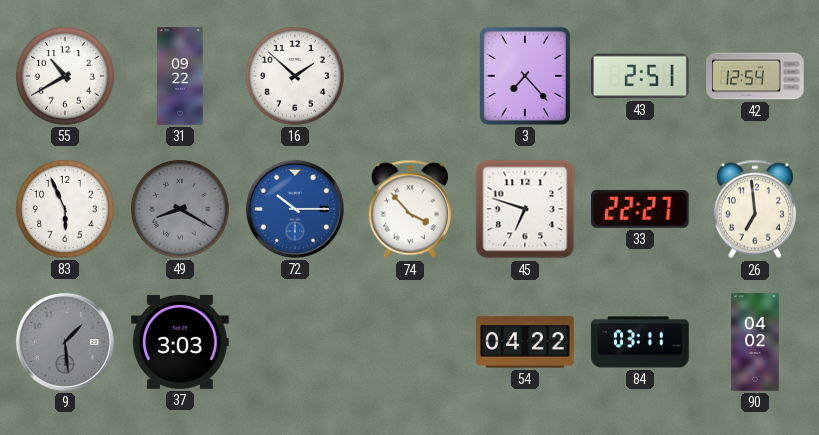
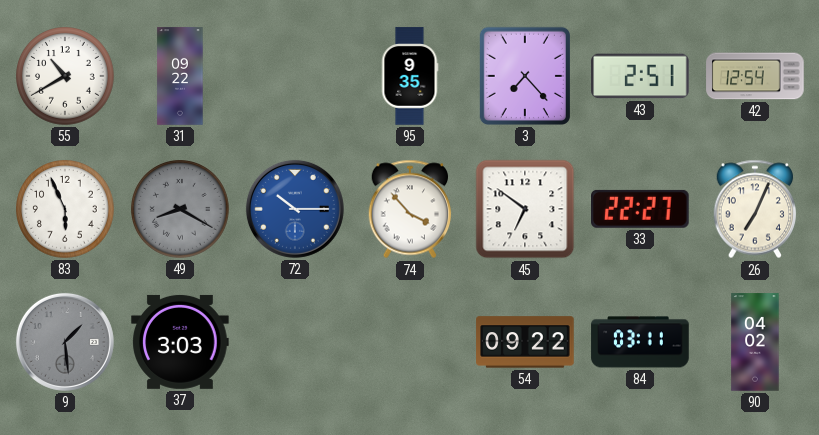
16: 1:52 -> none
95: none -> 9:35
45: 6:48 -> 6:51
26: 6:59 -> 7:04
54: 04:22 -> 09:22
